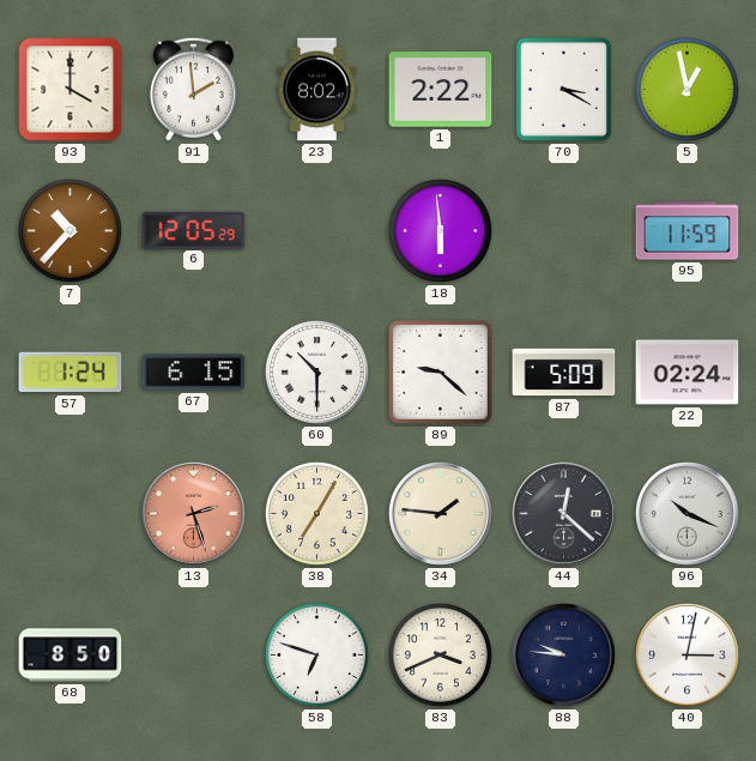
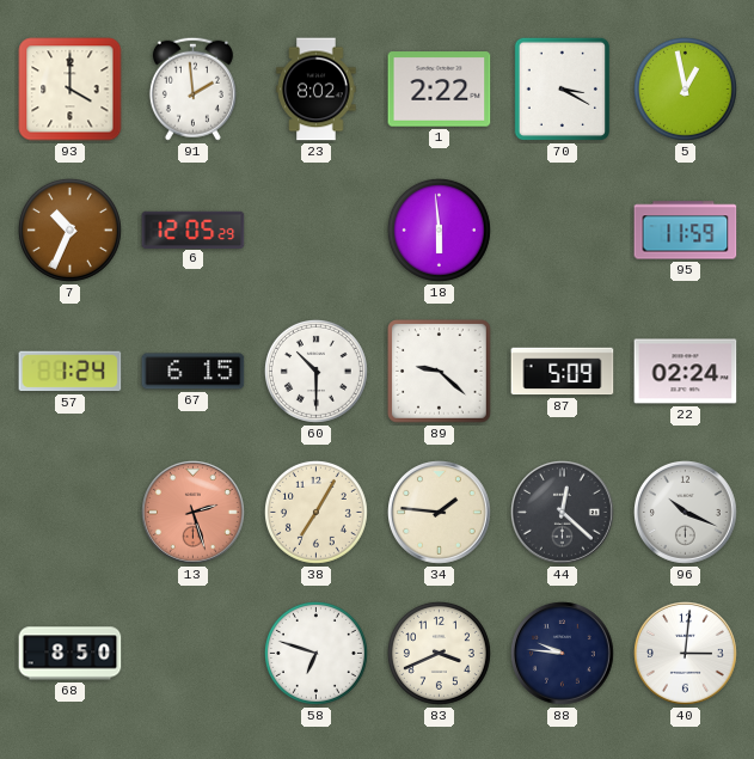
7: 10:37 -> 10:34
40: 3:02 -> 3:01
